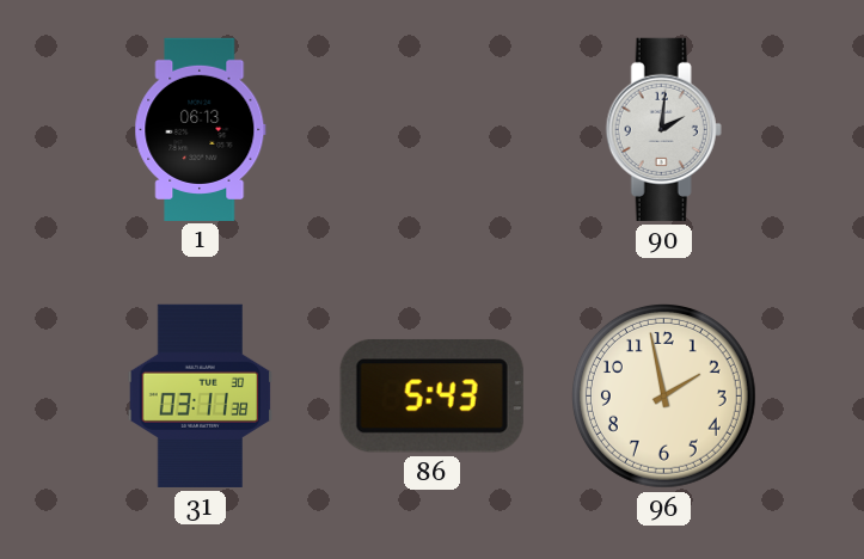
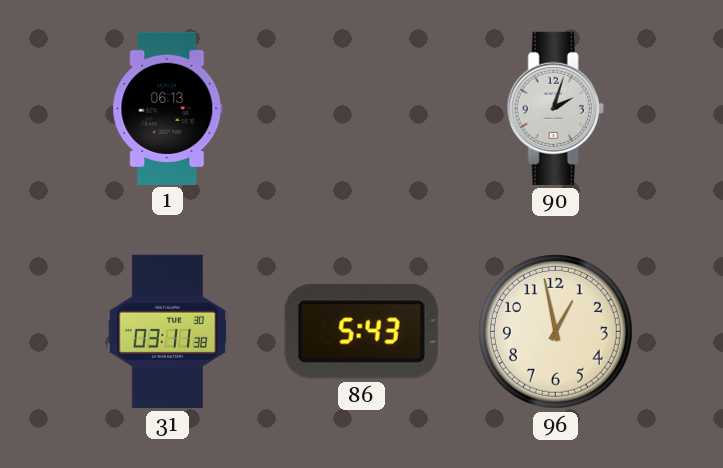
90: 2:01 -> 2:03
96: 1:58 -> 12:58
